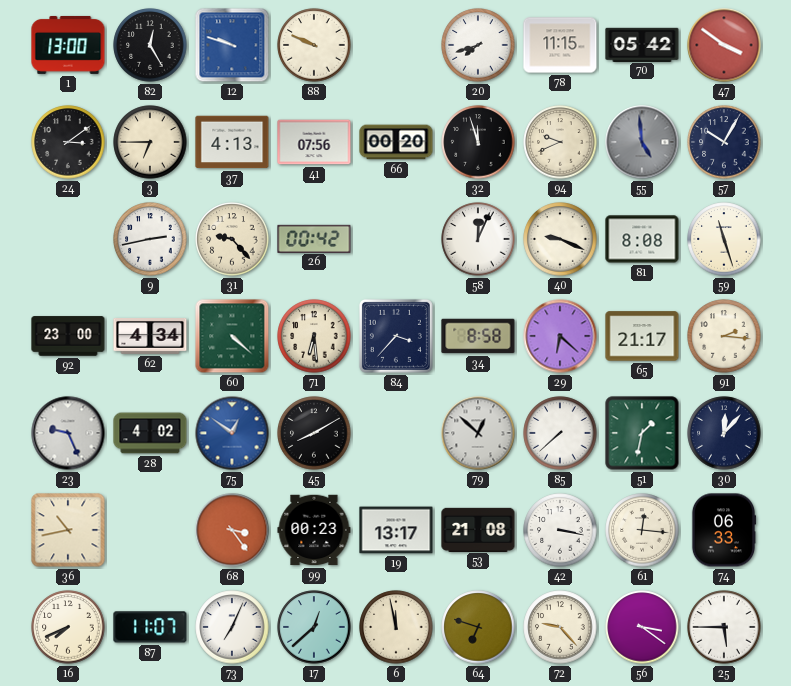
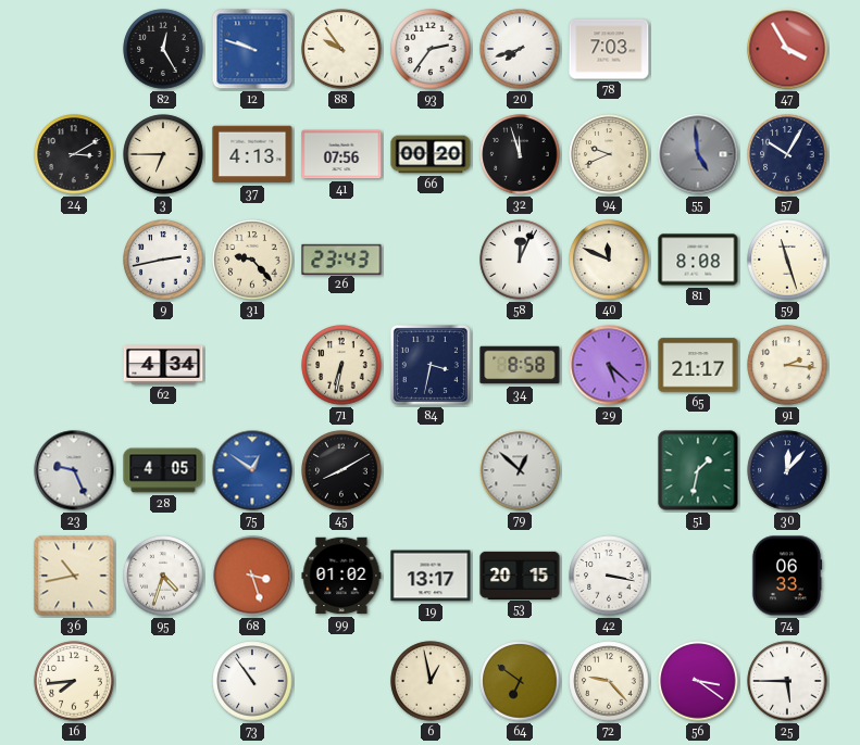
1: 13:00 -> none
88: 9:49 -> 9:54
93: none -> 2:36
78: 11:15 -> 7:03
70: 05:42 -> none
47: 3:51 -> 3:55
24: 3:09 -> 3:10
26: 00:42 -> 23:43
40: 9:19 -> 11:49
92: 23:00 -> none
60: 4:22 -> none
71: 6:29 -> 6:32
84: 3:37 -> 3:32
29: 6:22 -> 5:22
28: 4:02 -> 4:05
85: 7:38 -> none
95: none -> 4:33
68: 3:24 -> 3:27
99: 00:23 -> 01:02
53: 21:08 -> 20:15
61: 12:16 -> none
16: 7:41 -> 7:44
87: 11:07 -> none
73: 7:04 -> 10:54
17: 12:38 -> none
6: 11:58 -> 12:58
64: 6:48 -> 6:51
